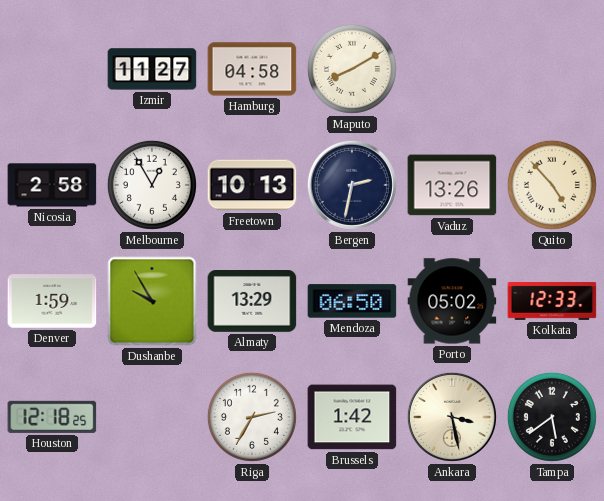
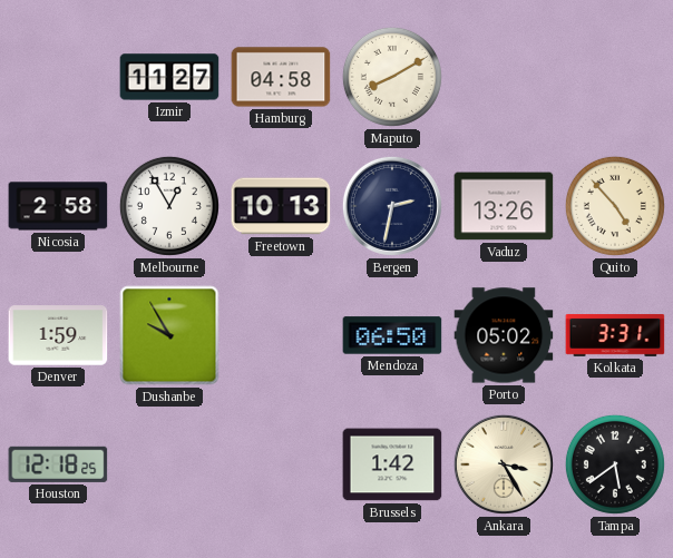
Almaty: 13:29 -> none
Kolkata: 12:33 -> 3:31
Riga: 2:35 -> none
Ankara: 3:28 -> 3:25
